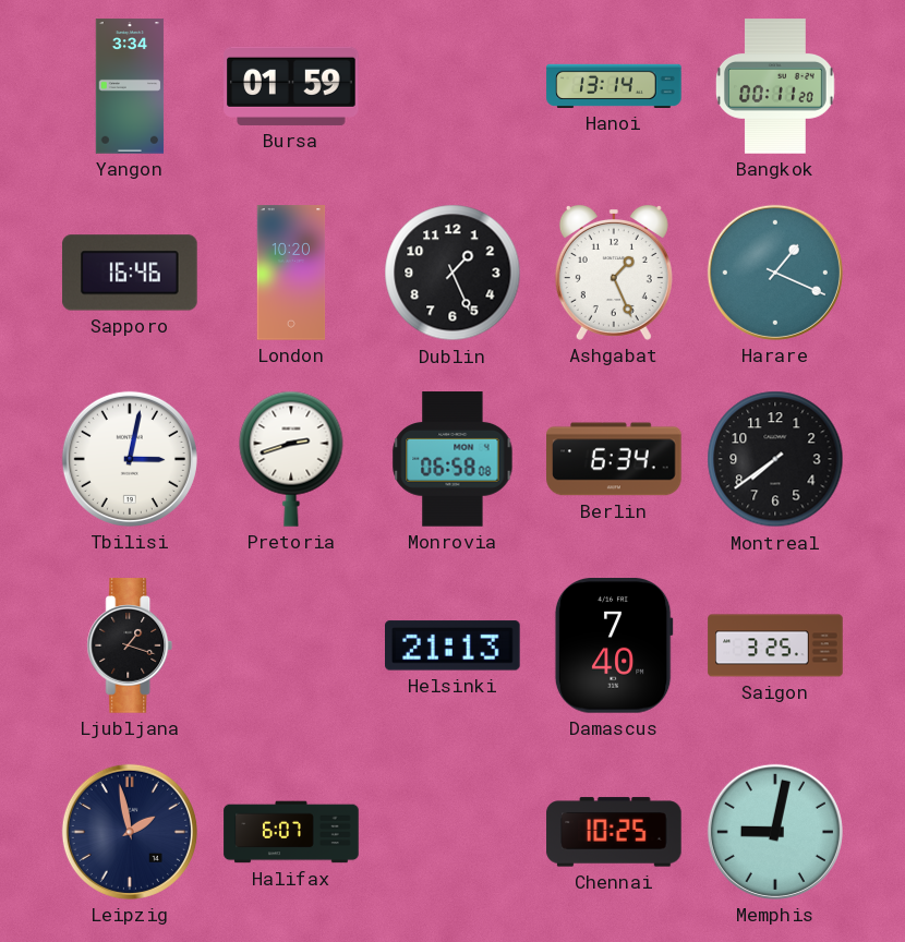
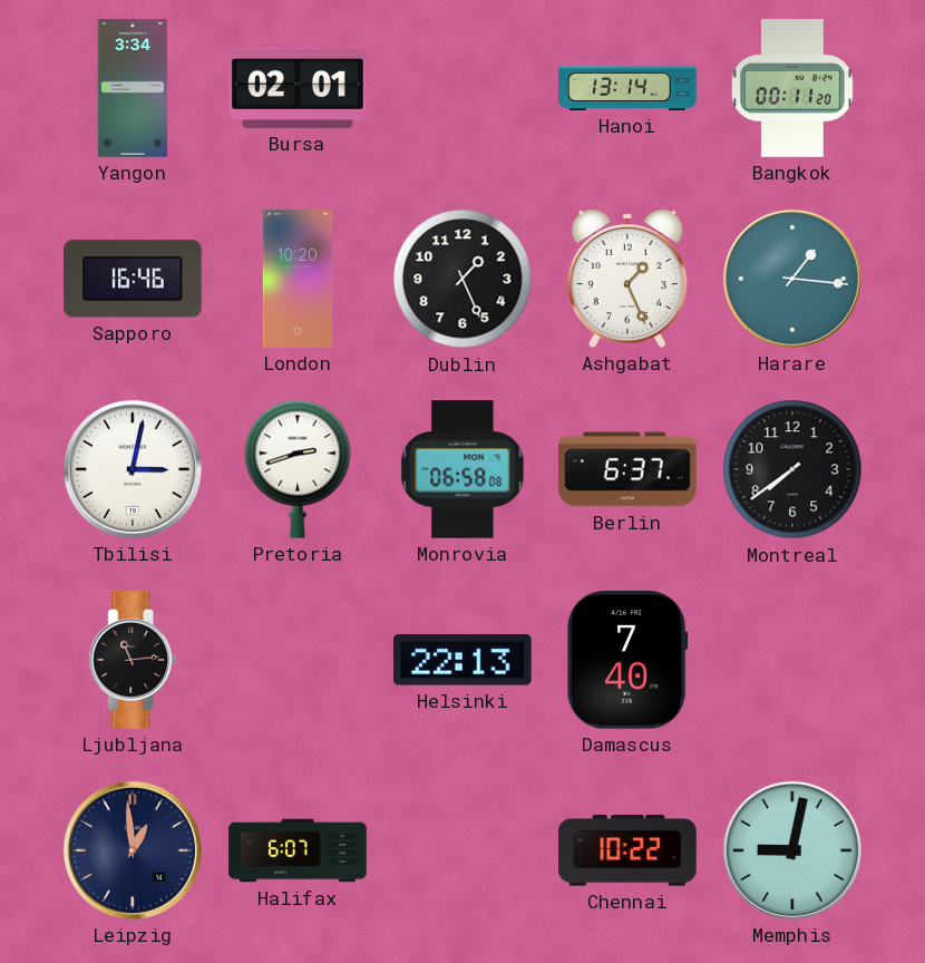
Bursa: 01:59 -> 02:01
Harare: 1:19 -> 1:16
Berlin: 6:34 -> 6:37
Ljubljana: 1:18 -> 11:14
Helsinki: 21:13 -> 22:13
Saigon: 3:25 -> none
Leipzig: 1:58 -> 12:59
Chennai: 10:25 -> 10:22
